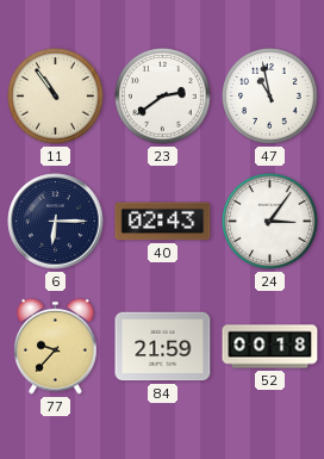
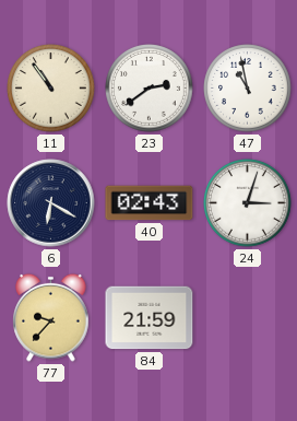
6: 6:15 -> 6:20
24: 3:06 -> 3:03
52: 00:18 -> none
